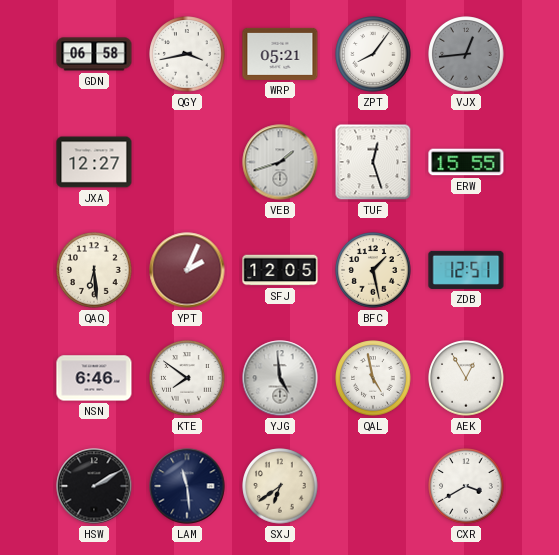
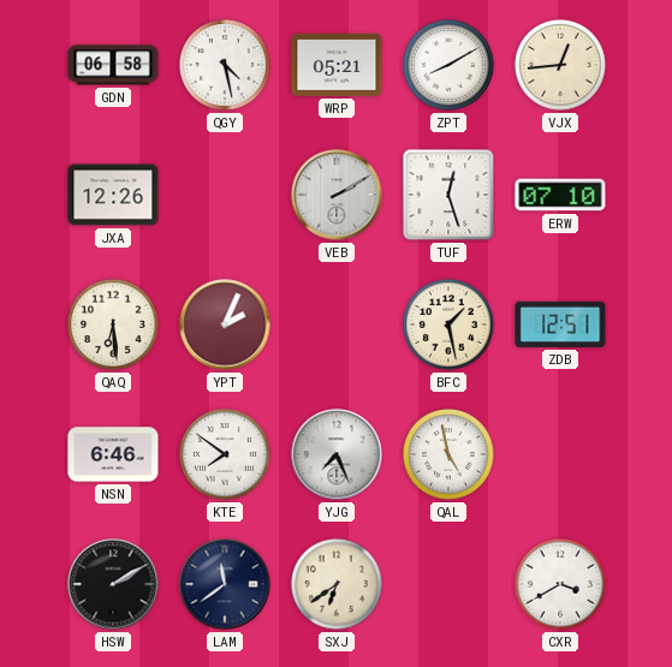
QGY: 3:43 -> 4:28
ZPT: 8:06 -> 8:10
VJX dial: grey -> cream
JXA: 12:27 -> 12:26
VEB: 1:42 -> 2:10
ERW: 15:55 -> 07:10
SFJ: 12:05 -> none
YJG: 4:59 -> 7:26
AEK: 12:55 -> none
LAM: 11:29 -> 11:39
